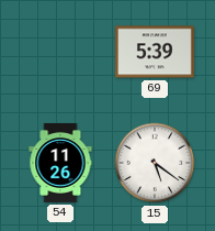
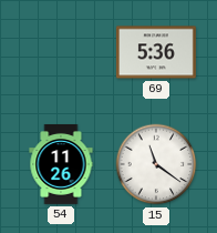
69: 5:39 -> 5:36
15: 5:21 -> 11:21
